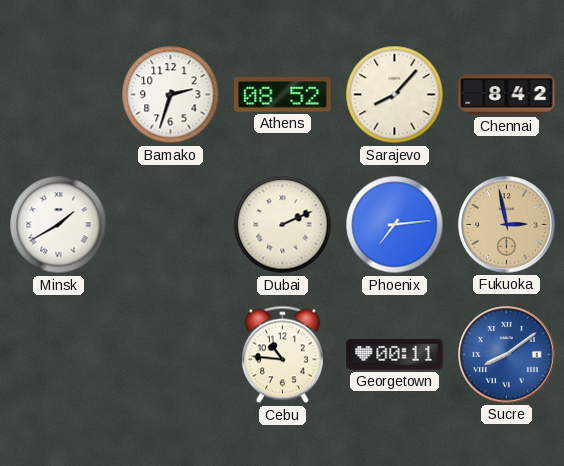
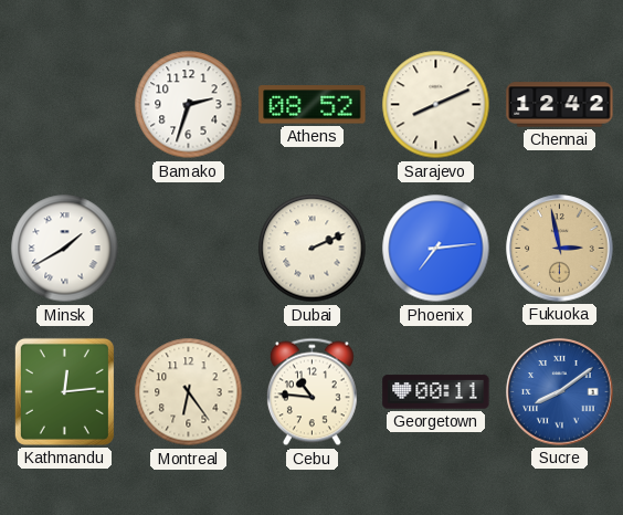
Sarajevo: 8:07 -> 8:11
Chennai: 8:42 -> 12:42
Kathmandu: none -> 12:14
Montreal: none -> 6:24
